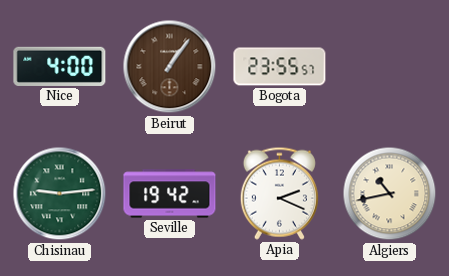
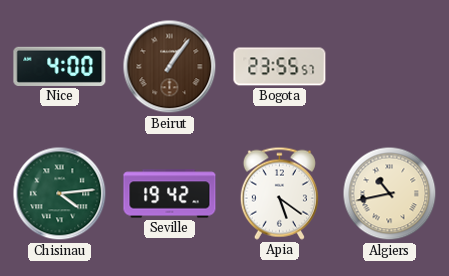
Chisinau: 9:14 -> 4:14
Apia: 2:19 -> 5:21
